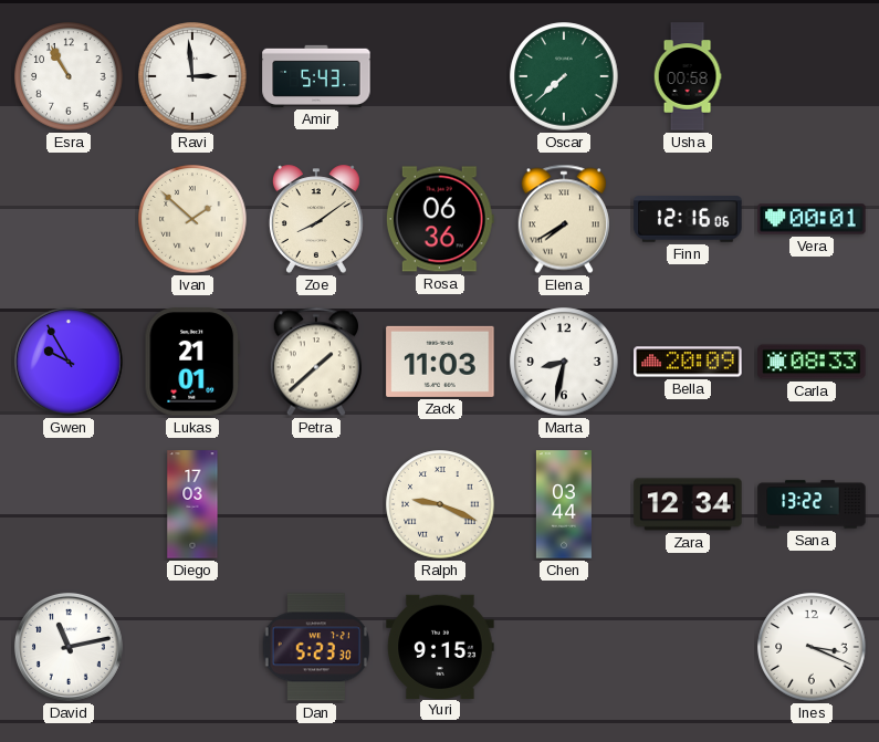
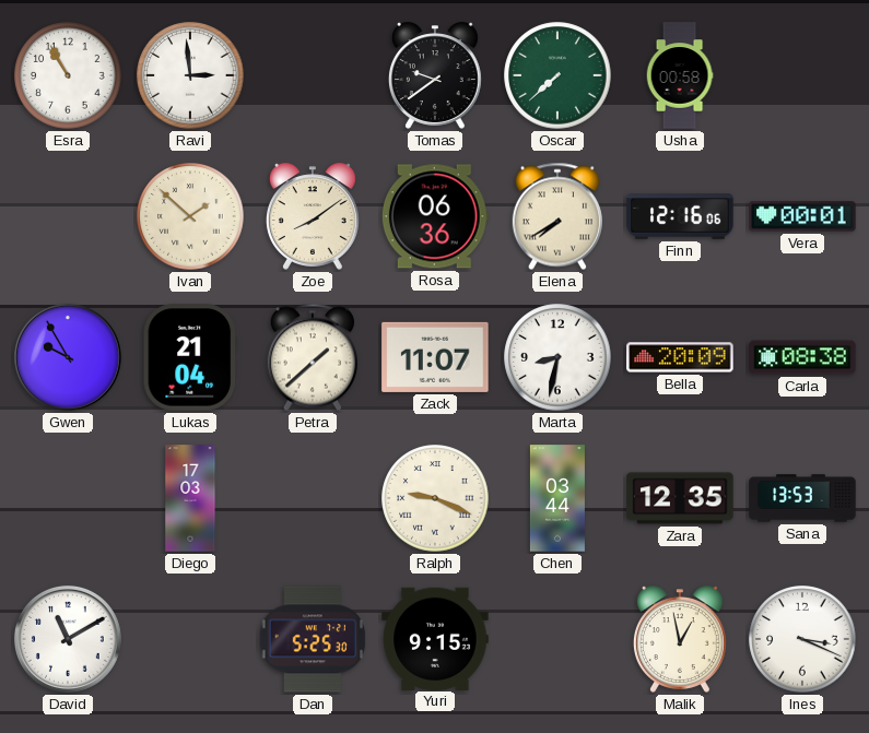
Amir: 5:43 -> none
Tomas: none -> 9:39
Lukas: 21:01 -> 21:04
Zack: 11:03 -> 11:07
Carla: 08:33 -> 08:38
Zara: 12:34 -> 12:35
Sana: 13:22 -> 13:53
David: 11:13 -> 11:10
Dan: 5:23 -> 5:25
Malik: none -> 12:58
